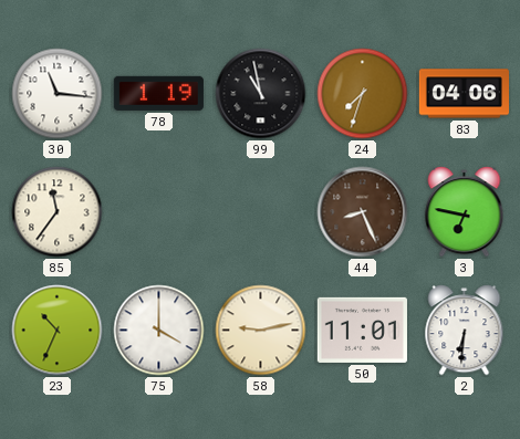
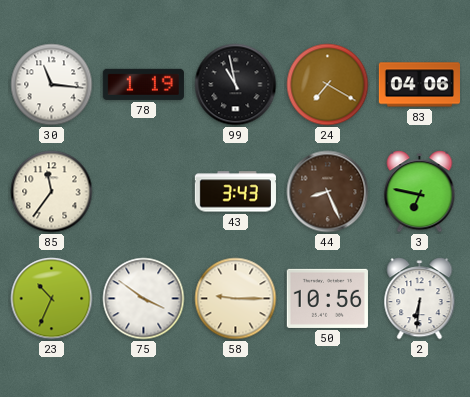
24: 7:33 -> 7:20
43: none -> 3:43
75: 4:00 -> 3:51
58: 9:13 -> 9:15
50: 11:01 -> 10:56
